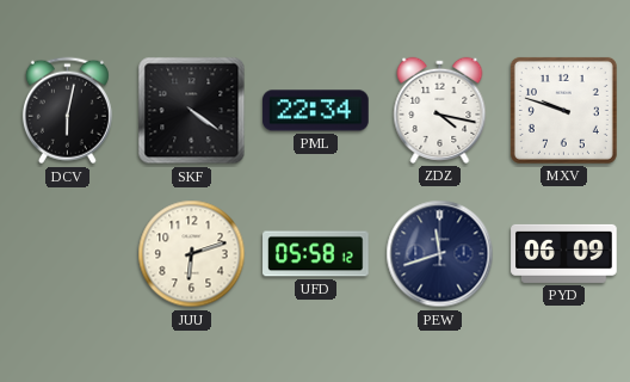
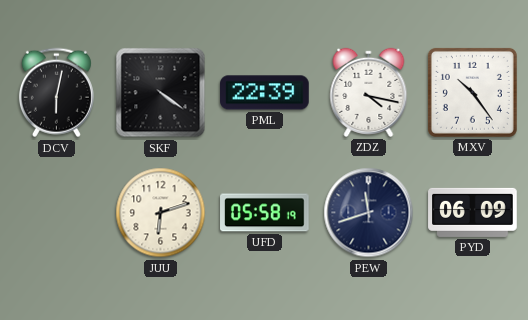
PML: 22:34 -> 22:39
MXV: 9:48 -> 10:24
UFD: 05:58:12 -> 05:58:19
